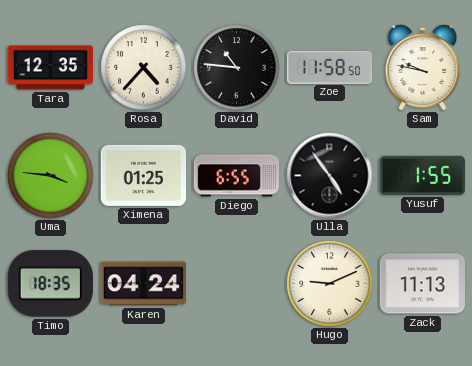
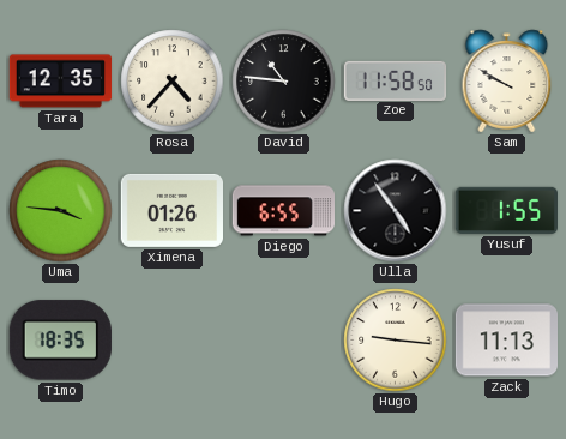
Sam: 9:47 -> 9:50
Ximena: 01:25 -> 01:26
Karen: 04:24 -> none
Hugo: 9:11 -> 9:16
